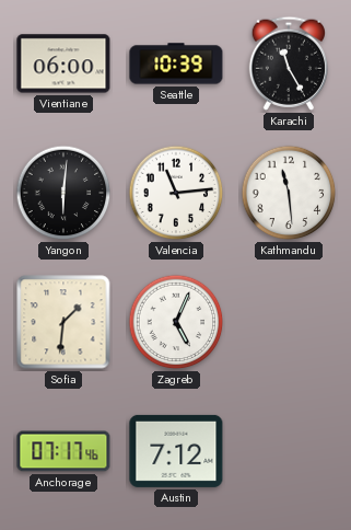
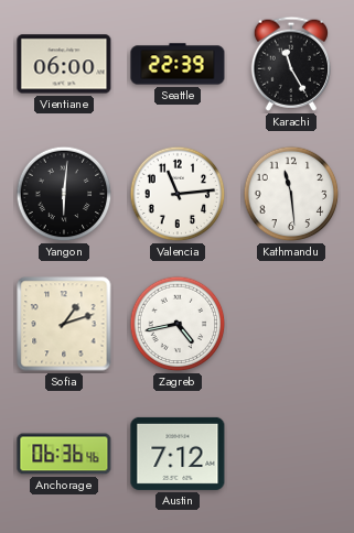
Seattle: 10:39 -> 22:39
Sofia: 1:31 -> 1:12
Zagreb: 5:04 -> 4:43
Anchorage: 07:17 -> 06:36
